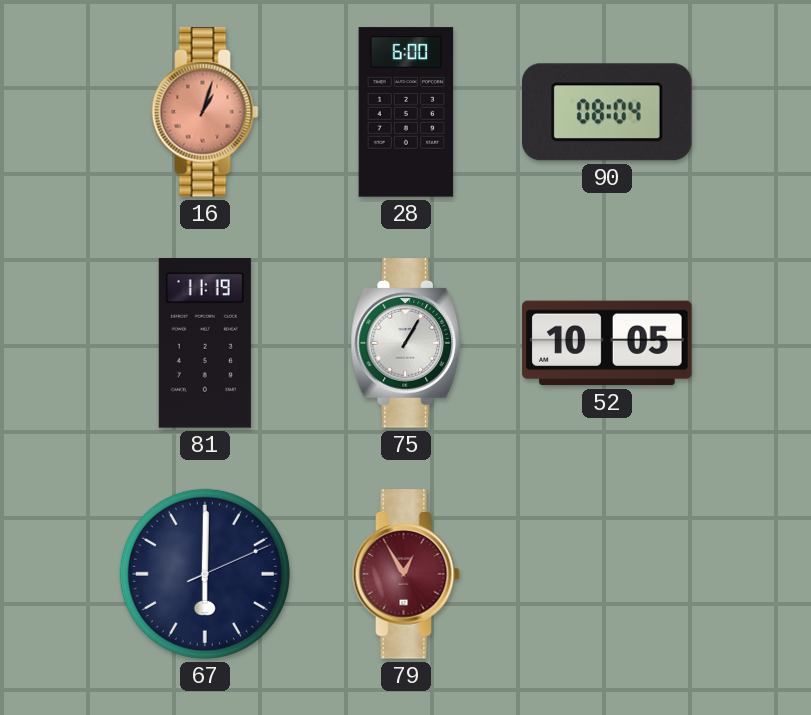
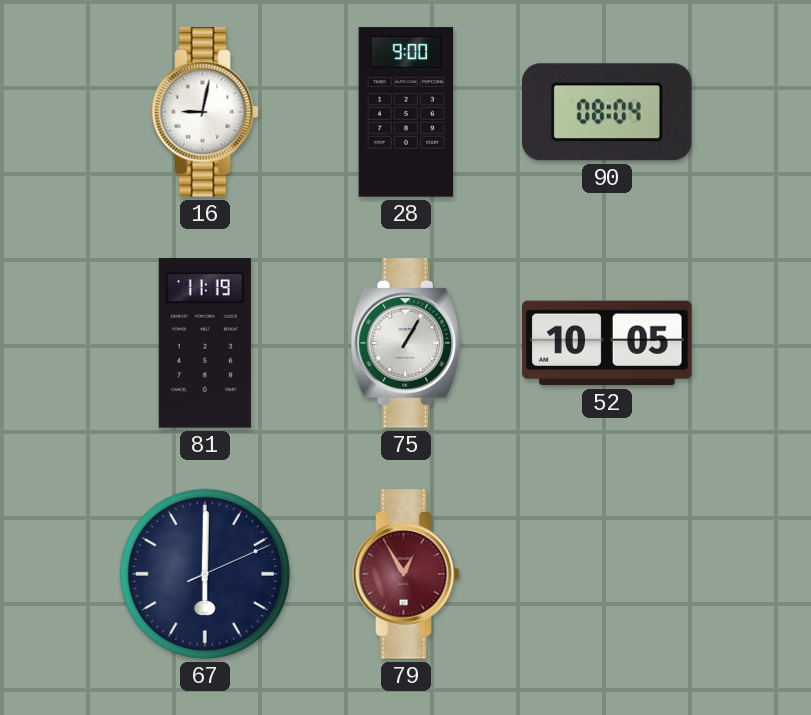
16: 1:03 -> 9:02
16 dial: salmon -> white
28: 6:00 -> 9:00
